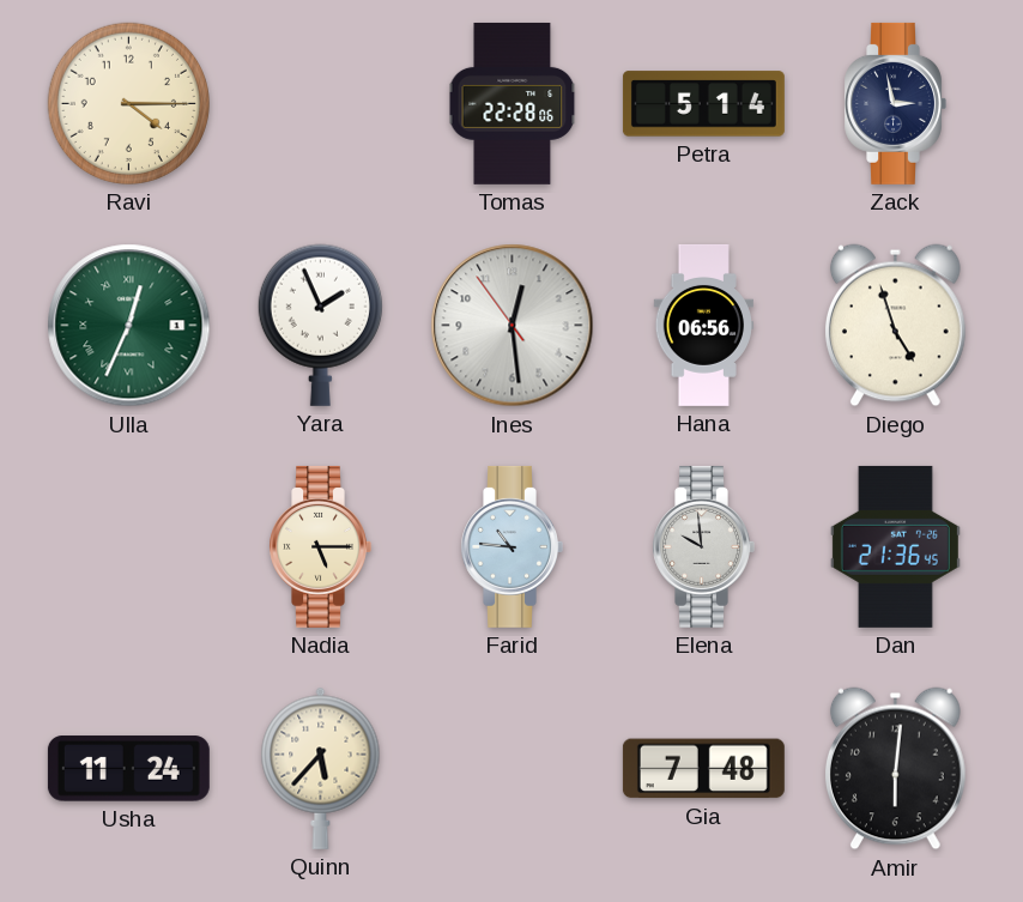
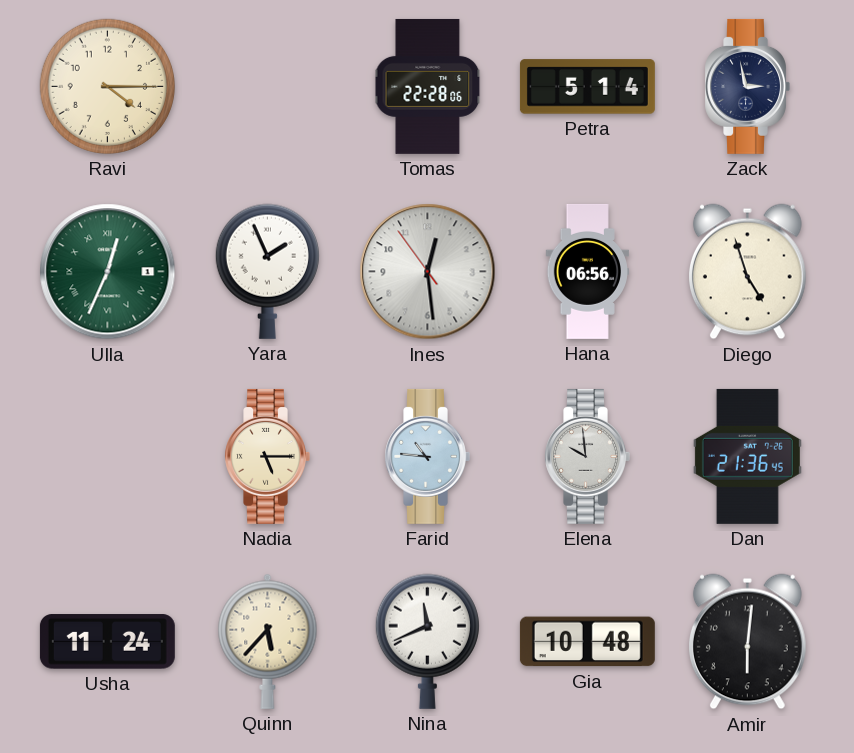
Nina: none -> 11:41
Gia: 7:48 -> 10:48
